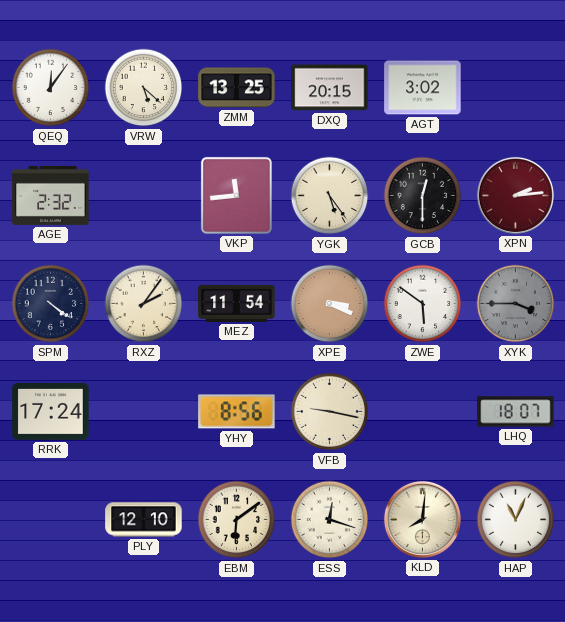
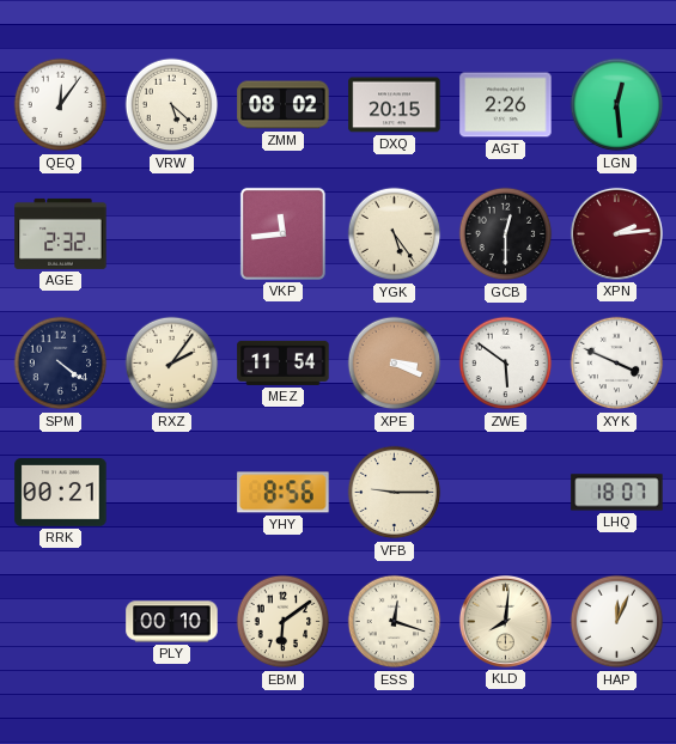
ZMM: 13:25 -> 08:02
AGT: 3:02 -> 2:26
LGN: none -> 12:29
XYK: 3:45 -> 3:49
XYK dial: grey -> white
RRK: 17:24 -> 00:21
VFB: 9:17 -> 9:15
PLY: 12:10 -> 00:10
HAP: 11:04 -> 12:04
